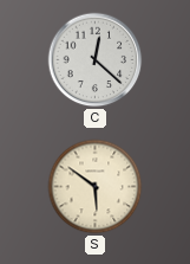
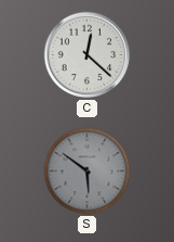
S dial: cream -> grey
